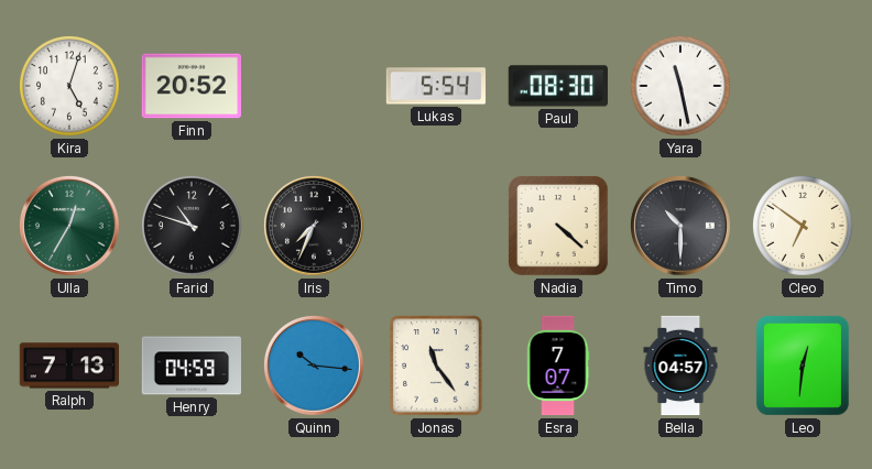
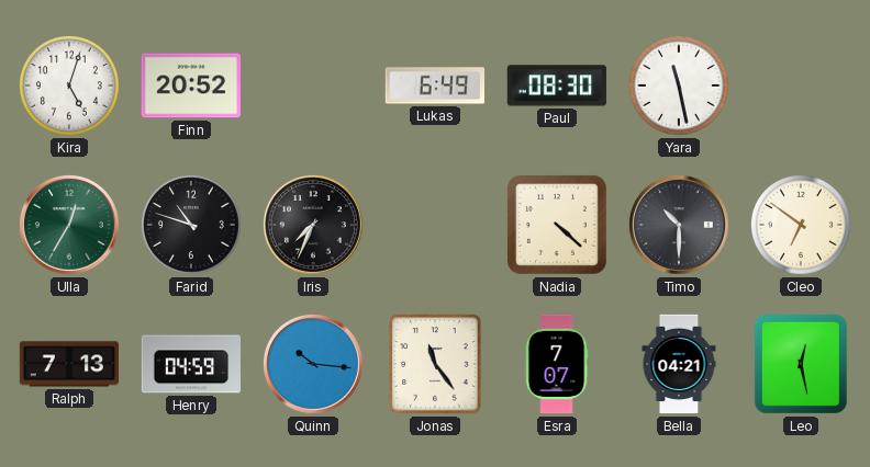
Lukas: 5:54 -> 6:49
Bella: 04:57 -> 04:21
Leo: 12:31 -> 12:28
